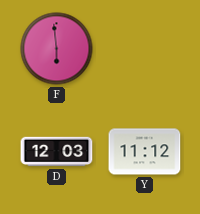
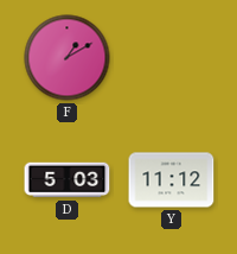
F: 5:59 -> 1:10
D: 12:03 -> 5:03
